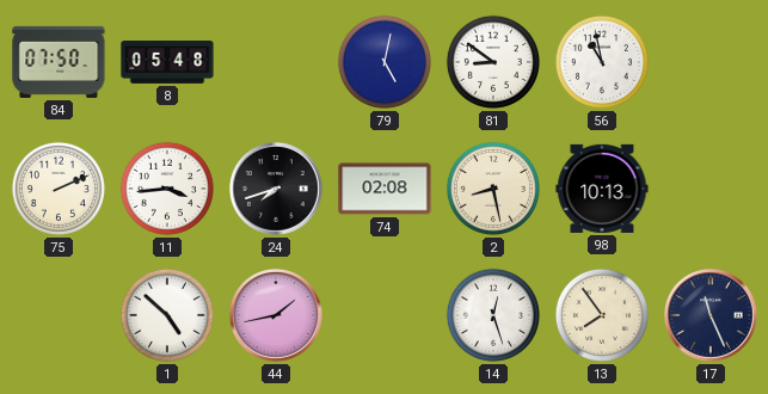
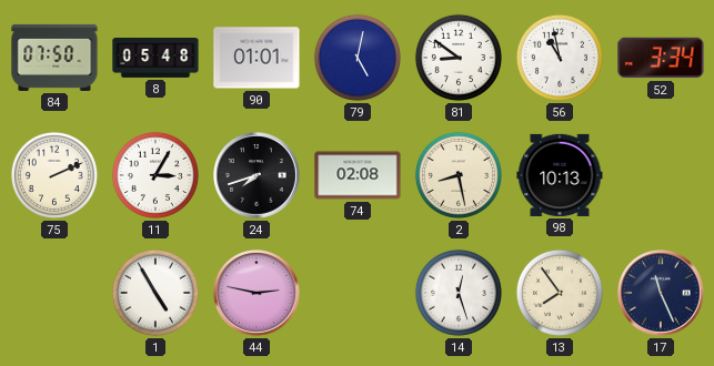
90: none -> 01:01
52: none -> 3:34
11: 3:44 -> 3:05
1: 4:52 -> 4:55
44: 1:43 -> 2:47
